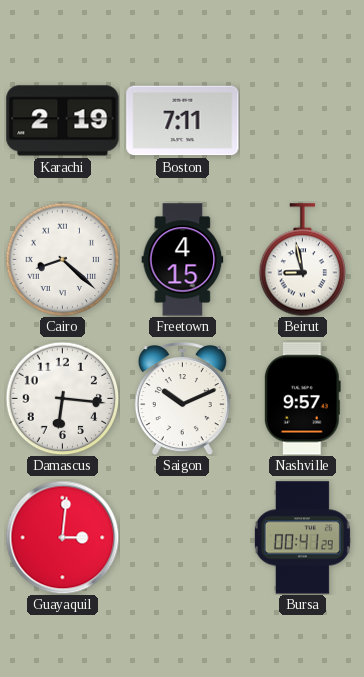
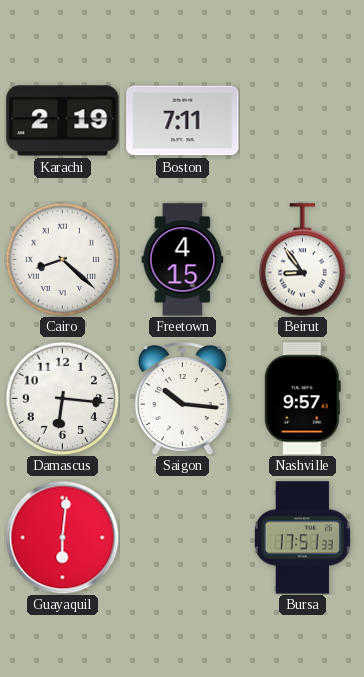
Beirut: 8:58 -> 8:54
Saigon: 10:11 -> 10:16
Guayaquil: 3:01 -> 6:01
Bursa: 00:41 -> 17:51
